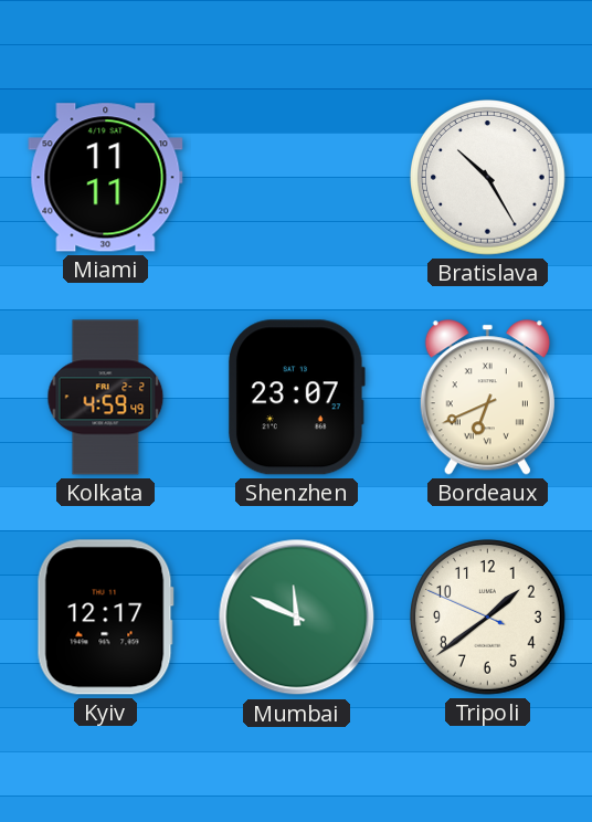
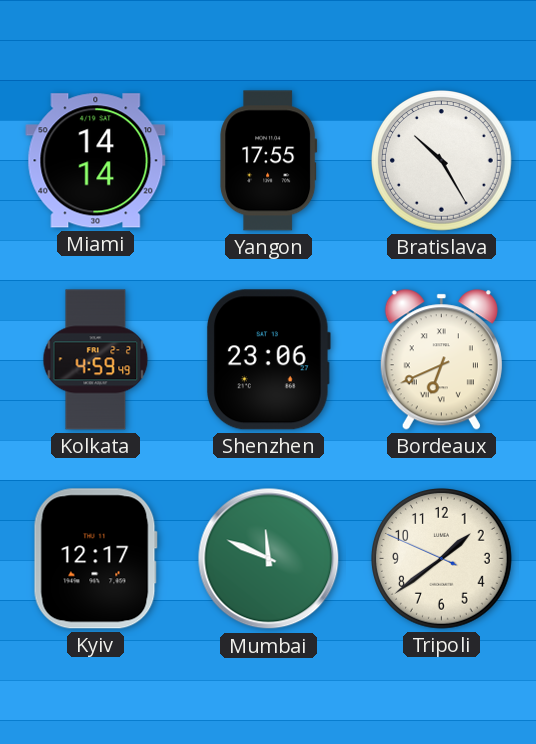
Miami: 11:11 -> 14:14
Yangon: none -> 17:55
Shenzhen: 23:07 -> 23:06
